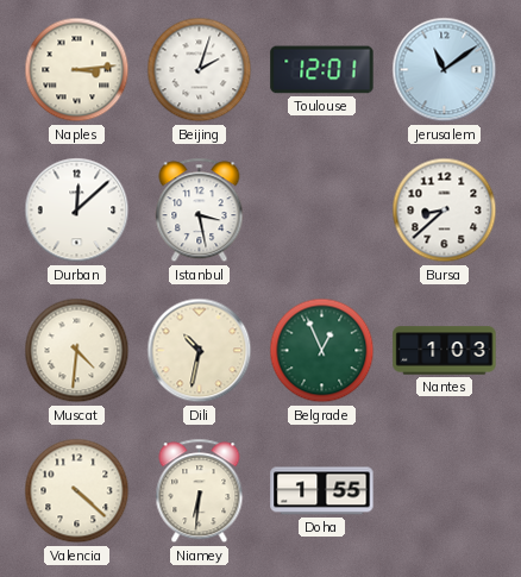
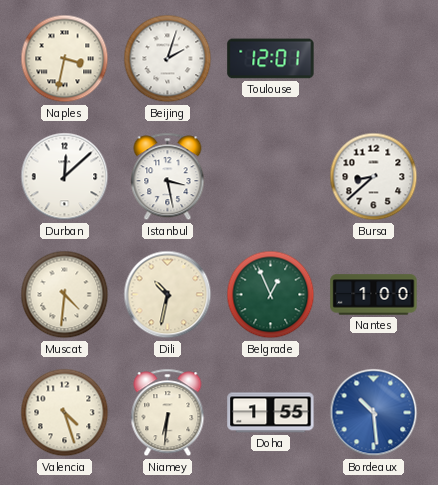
Naples: 3:14 -> 3:32
Jerusalem: 11:09 -> none
Nantes: 1:03 -> 1:00
Valencia: 4:22 -> 4:27
Bordeaux: none -> 10:29
